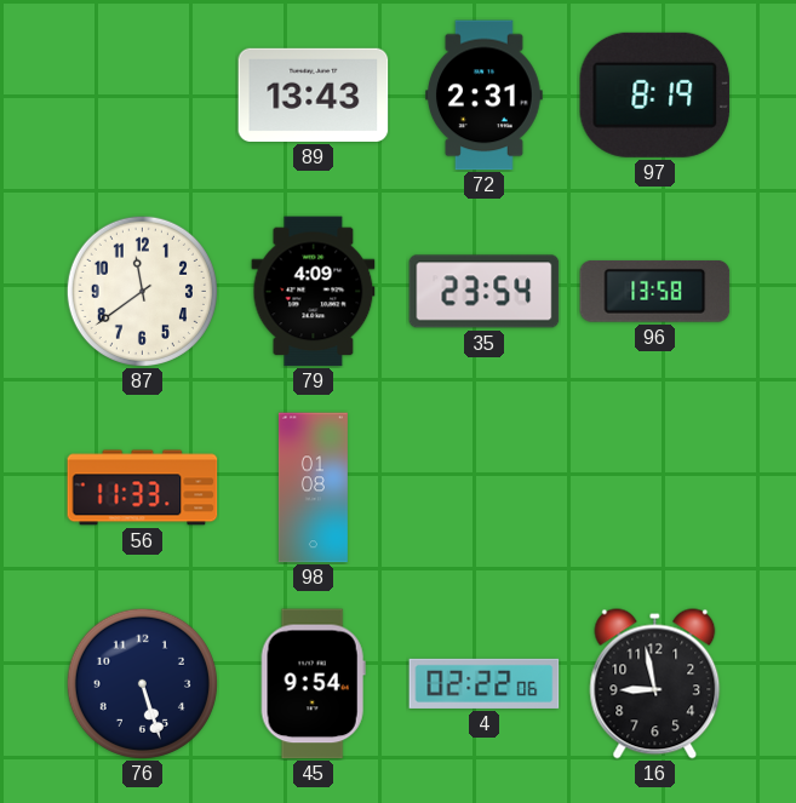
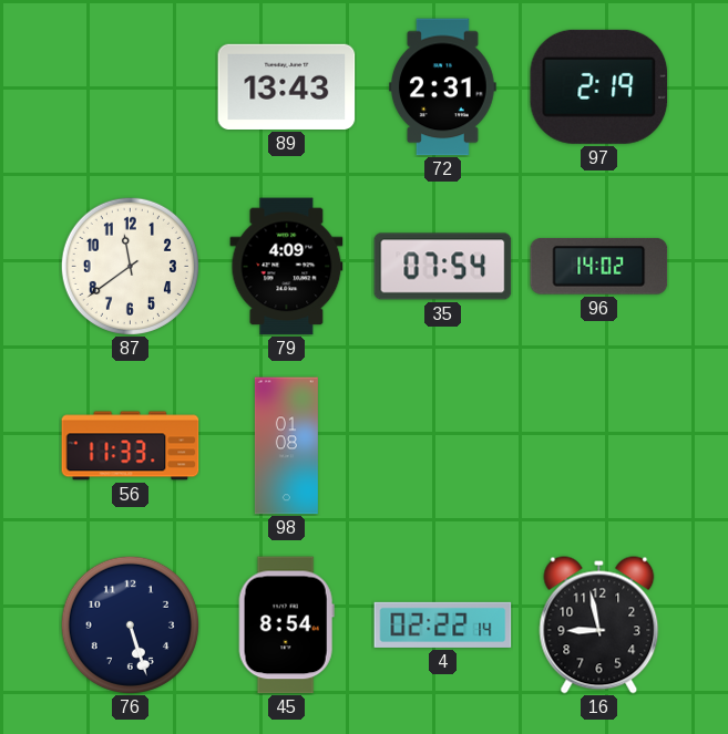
97: 8:19 -> 2:19
35: 23:54 -> 07:54
96: 13:58 -> 14:02
45: 9:54 -> 8:54
4: 02:22:06 -> 02:22:14
